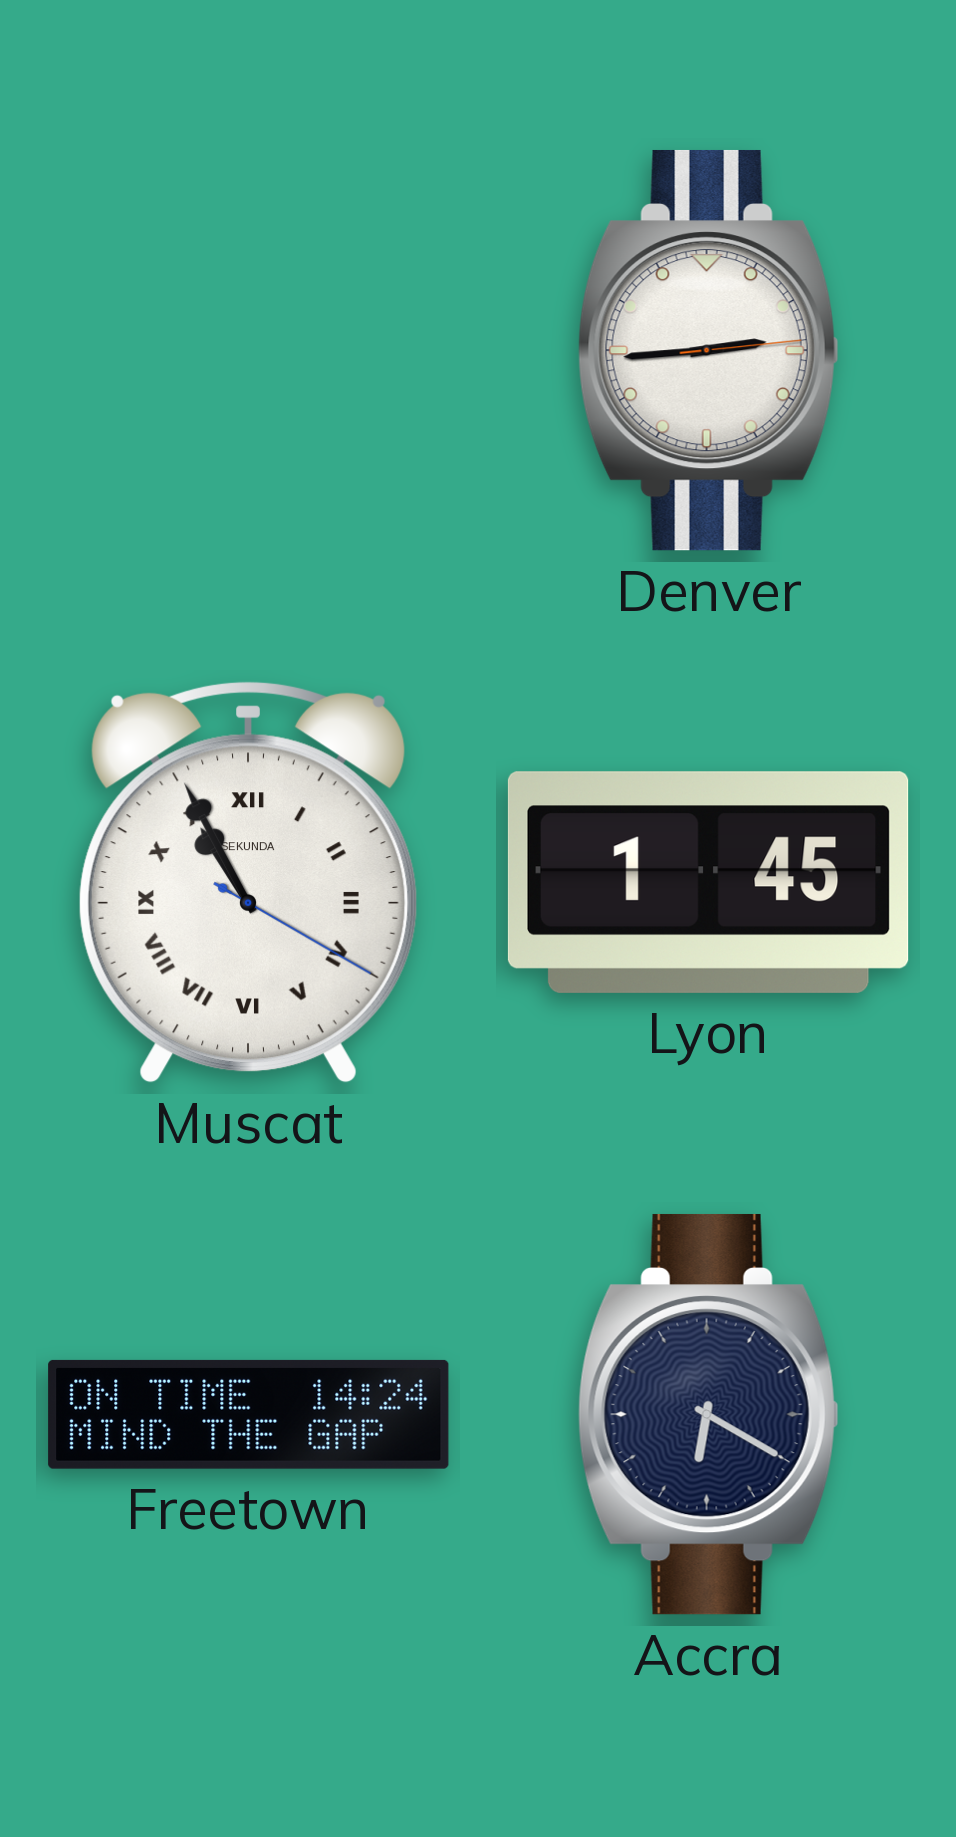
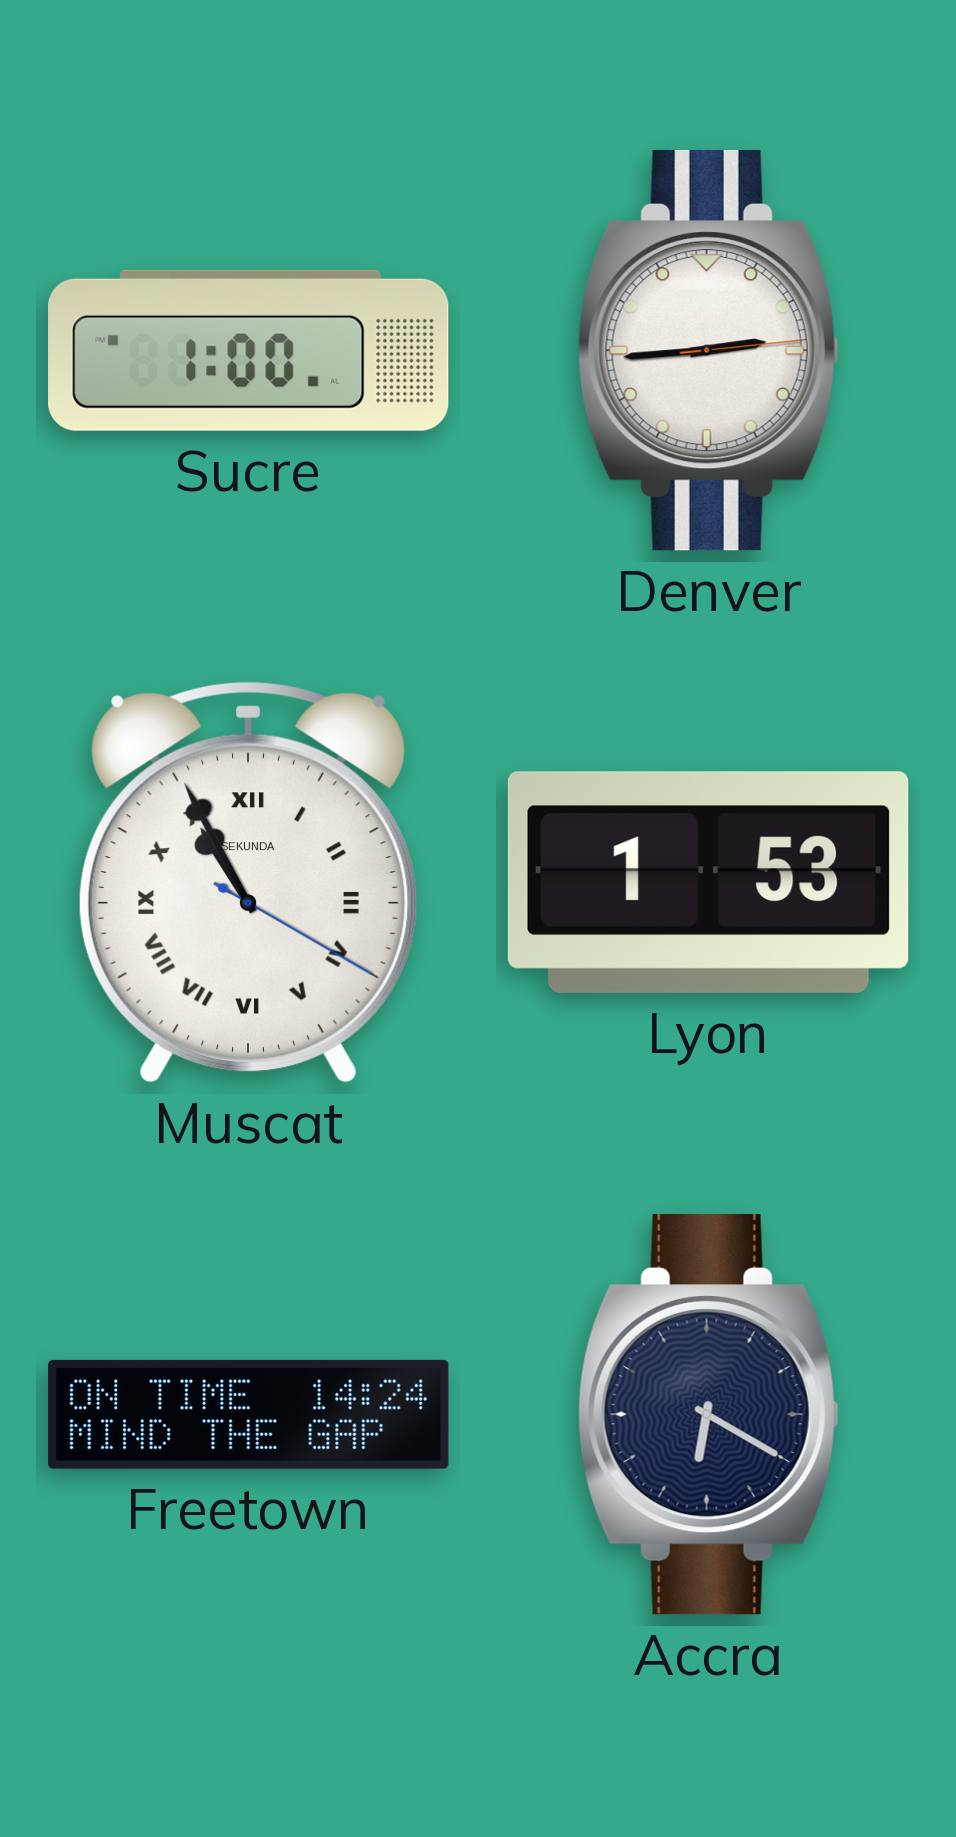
Sucre: none -> 1:00
Lyon: 1:45 -> 1:53
